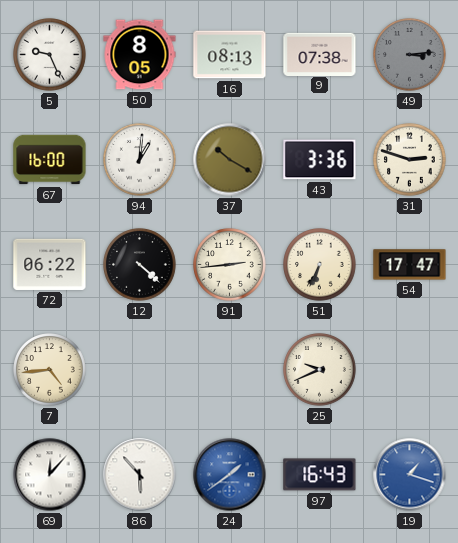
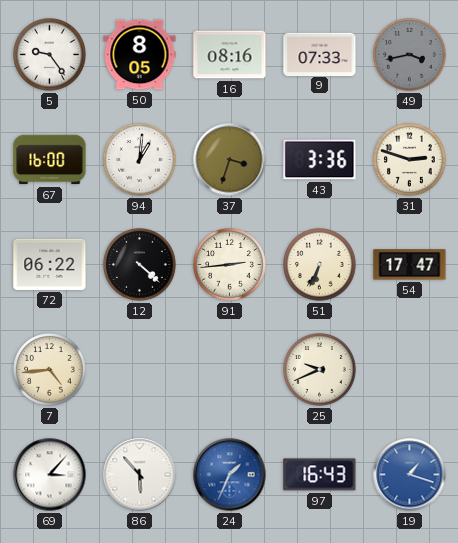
5: 9:26 -> 9:24
16: 08:13 -> 08:16
9: 07:38 -> 07:33
49: 3:14 -> 3:43
37: 10:20 -> 3:33
69: 12:07 -> 3:07
24: 1:39 -> 1:34
